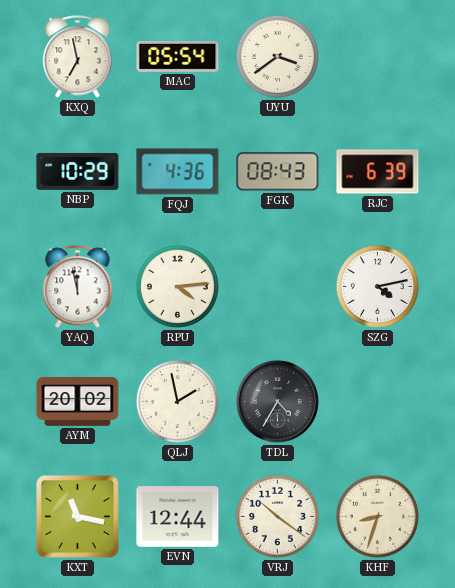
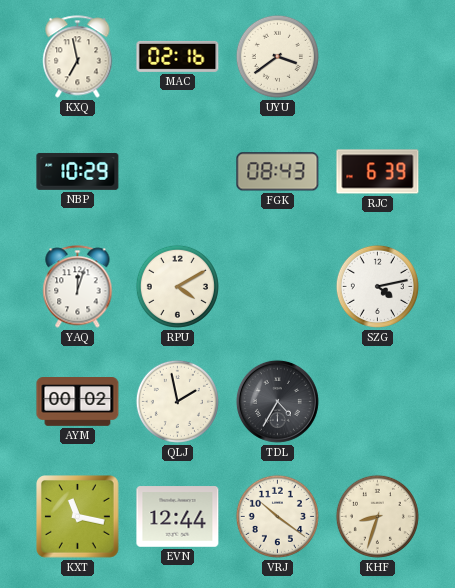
MAC: 05:54 -> 02:16
FQJ: 4:36 -> none
YAQ: 11:58 -> 12:03
RPU: 4:14 -> 4:10
AYM: 20:02 -> 00:02
